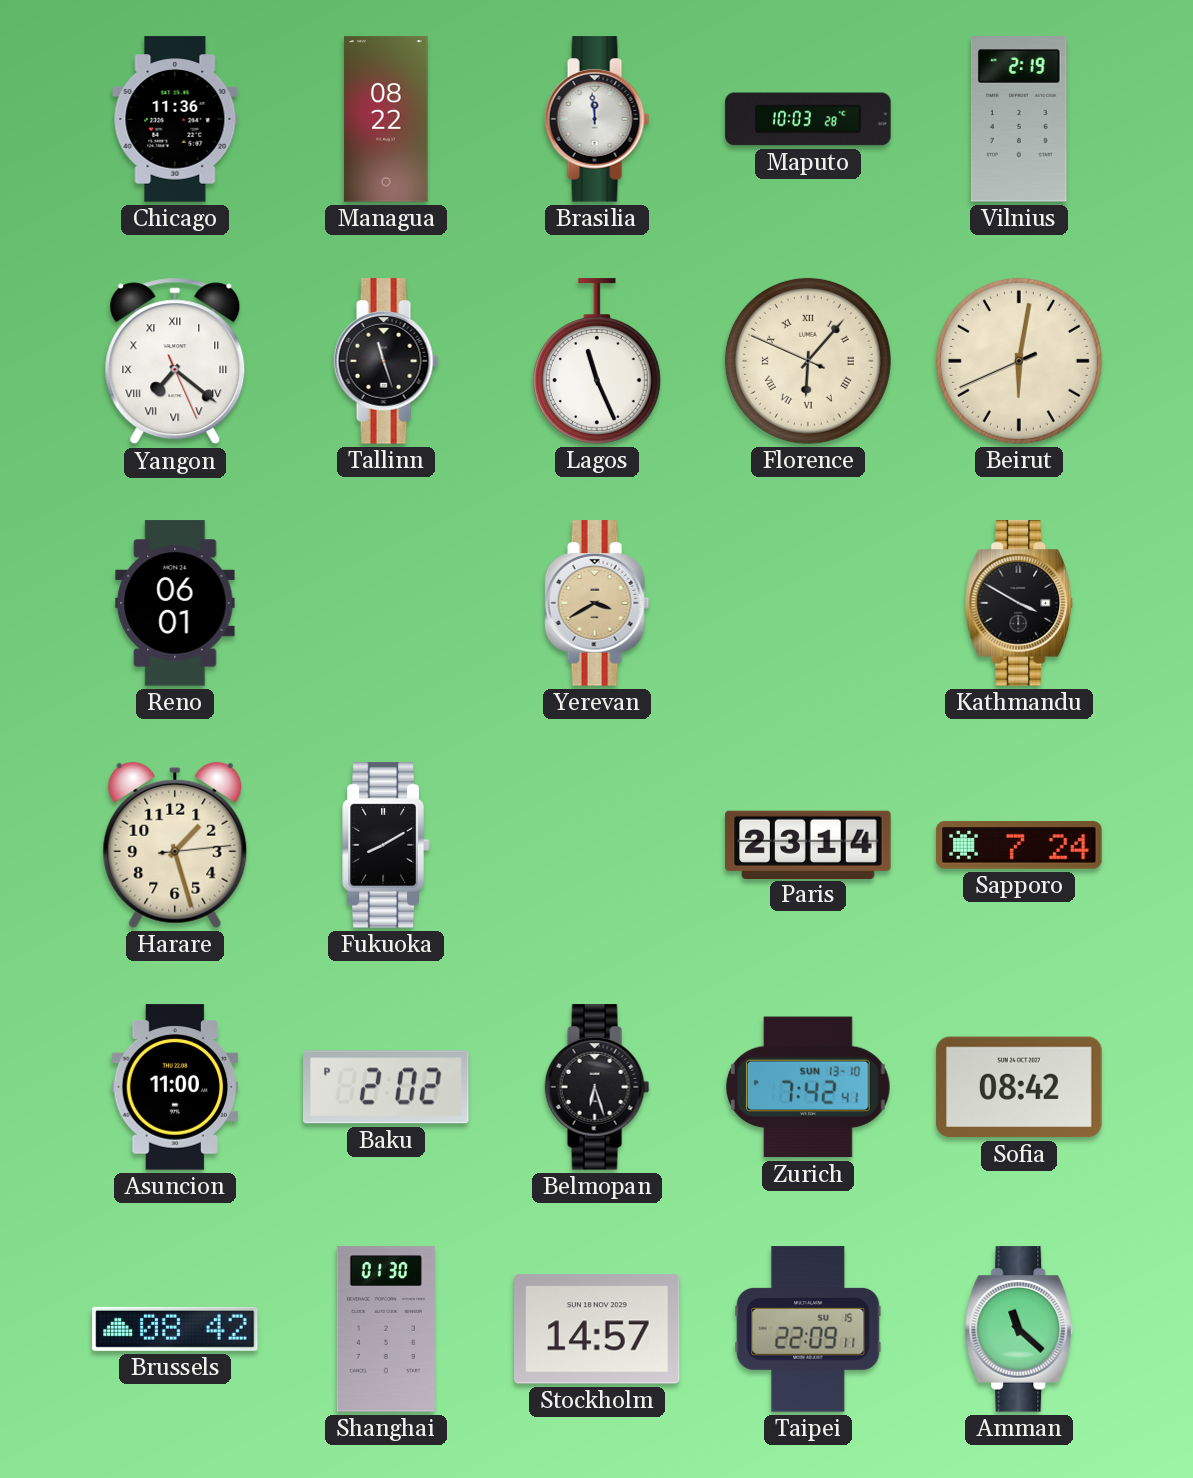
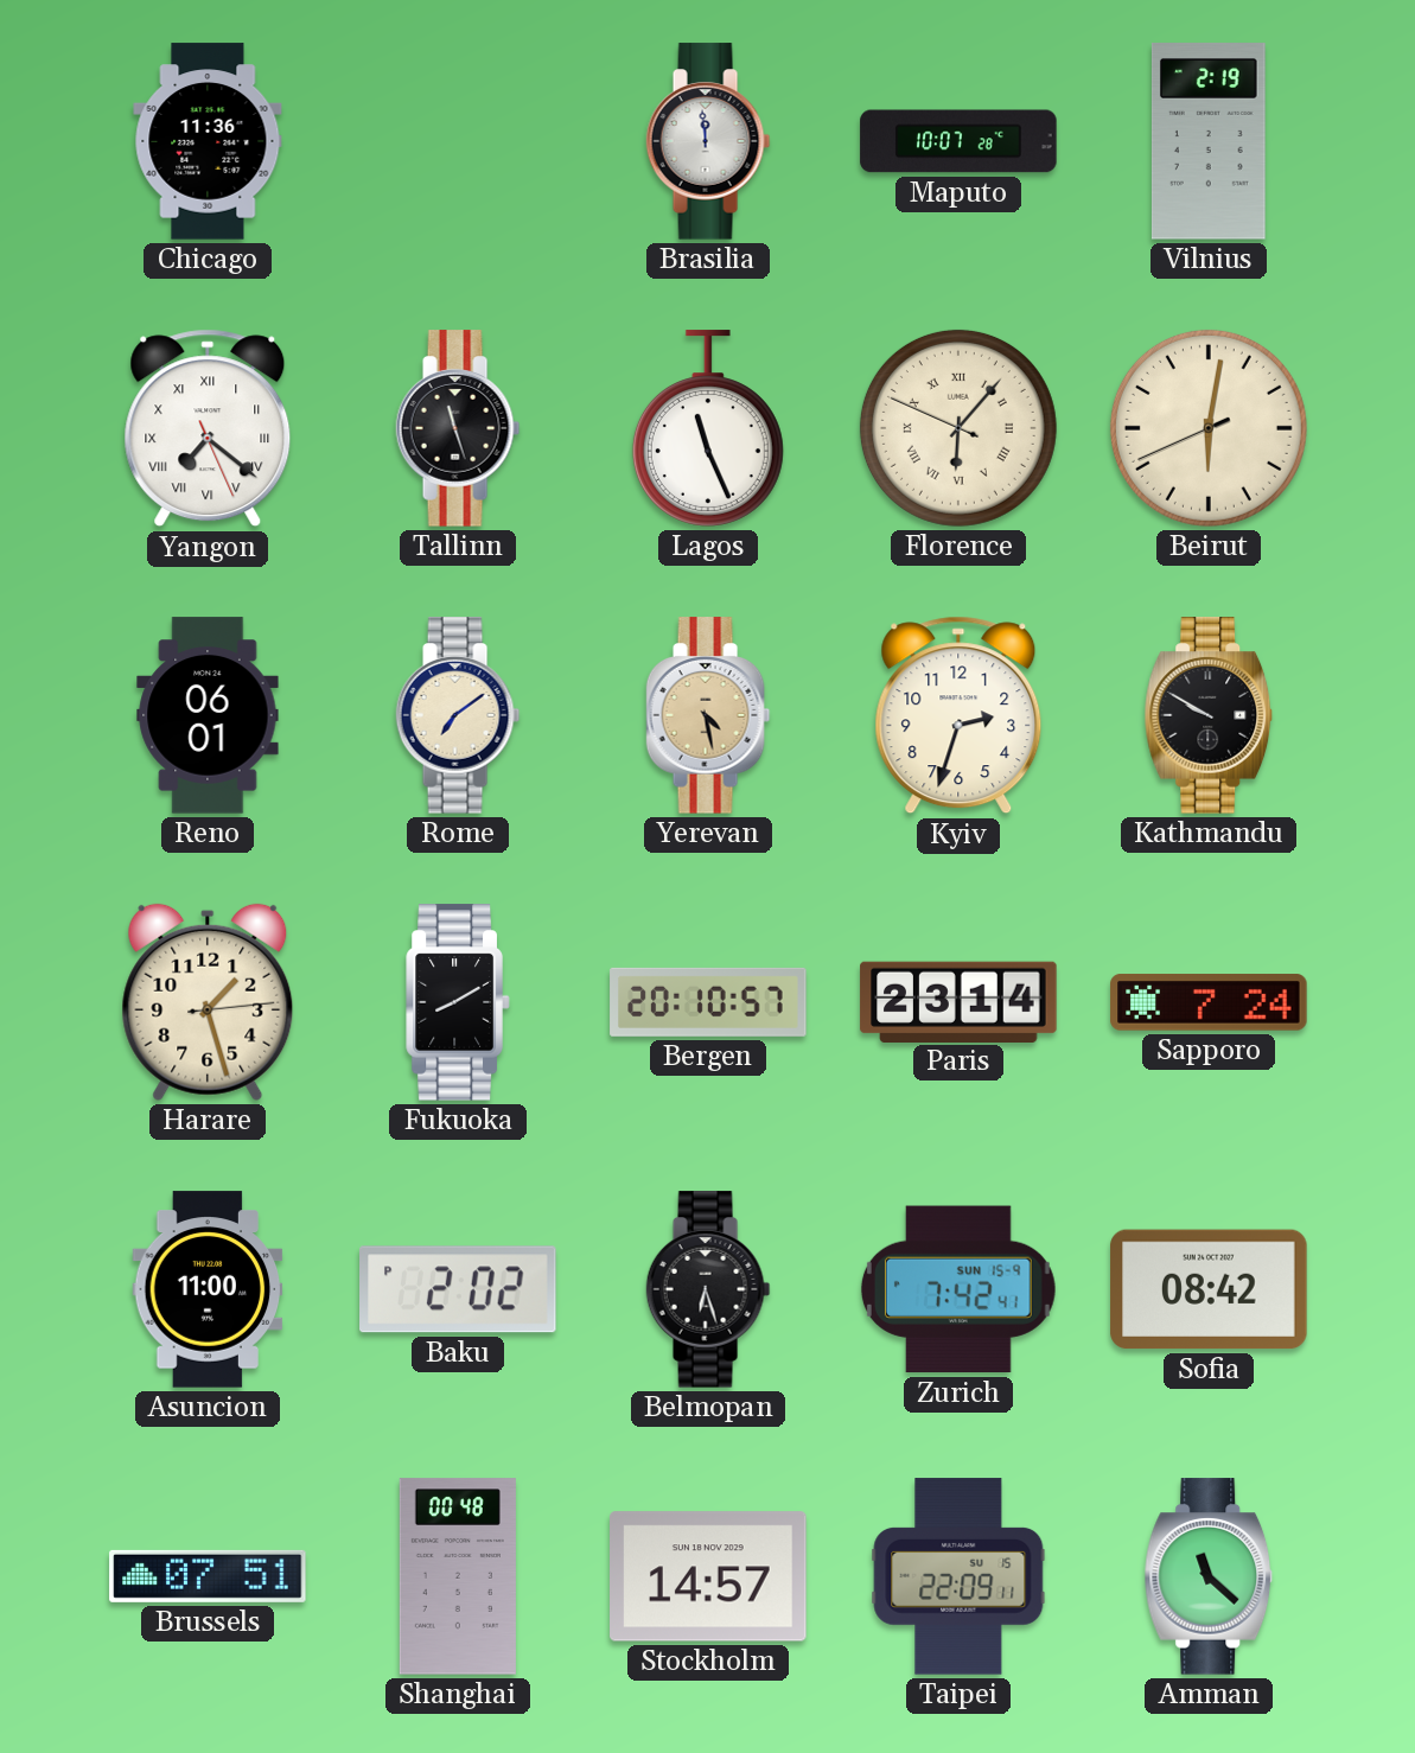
Managua: 08:22 -> none
Maputo: 10:03 -> 10:07
Rome: none -> 7:09
Yerevan: 3:40 -> 4:28
Kyiv: none -> 2:33
Kathmandu: 3:50 -> 9:50
Bergen: none -> 20:10
Zurich date: SUN 13-10 -> SUN 15-9
Brussels: 08:42 -> 07:51
Shanghai: 01:30 -> 00:48
